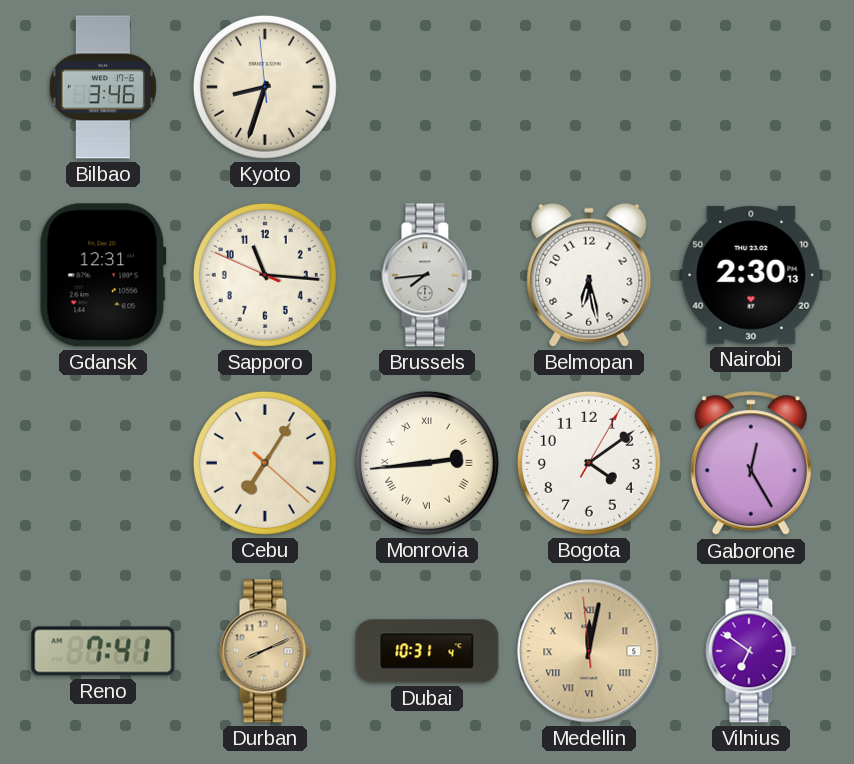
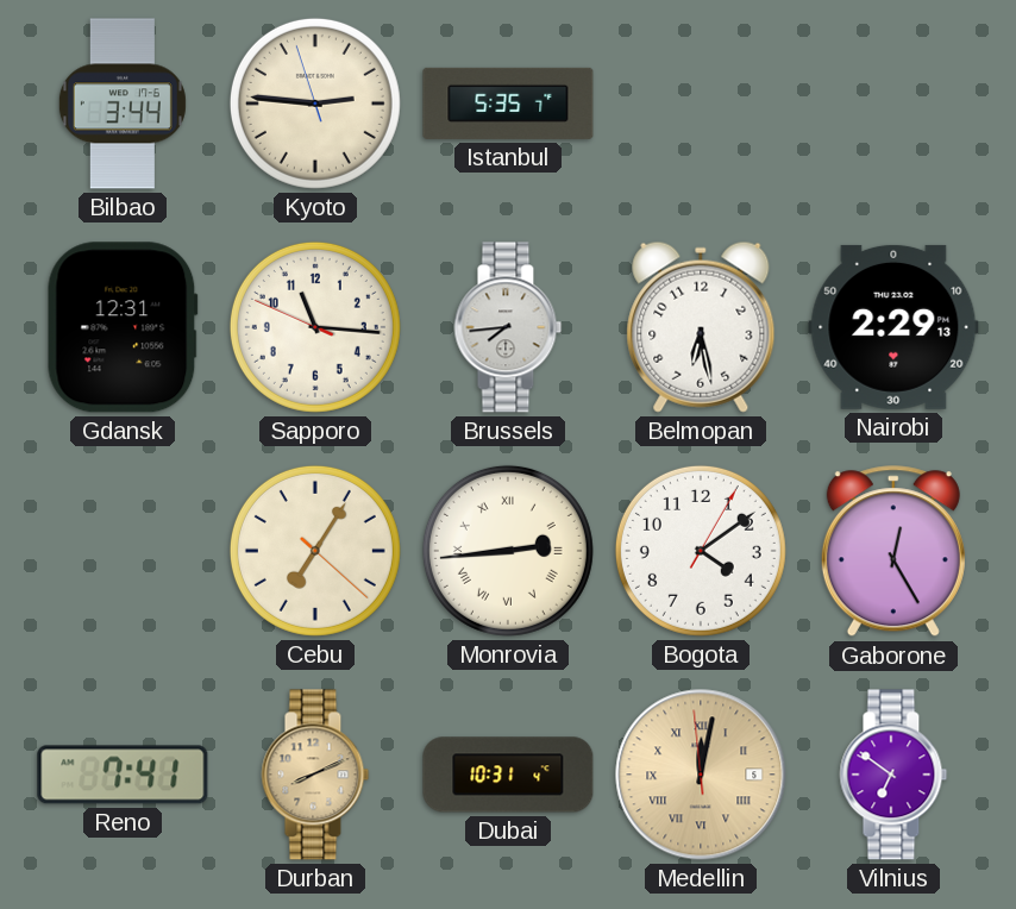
Bilbao: 3:46 -> 3:44
Kyoto: 8:32 -> 2:45
Istanbul: none -> 5:35
Nairobi: 2:30 -> 2:29
